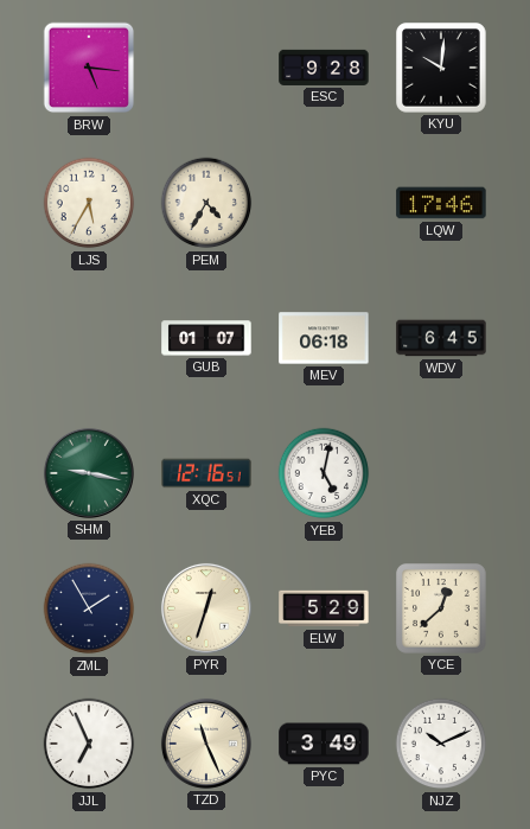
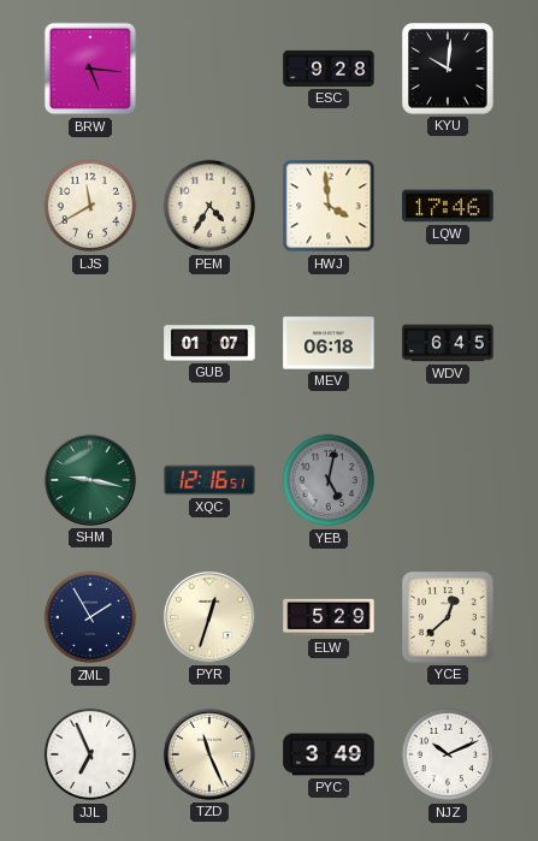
LJS: 5:35 -> 11:40
HWJ: none -> 3:59
YEB dial: white -> grey
